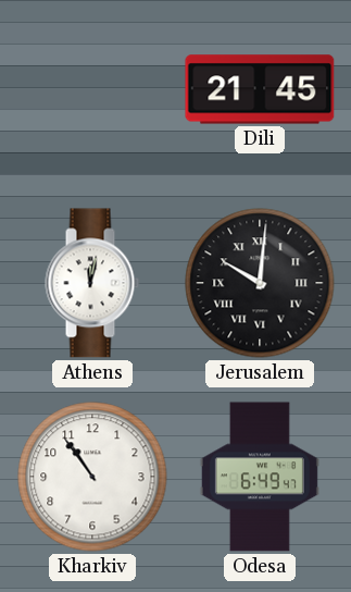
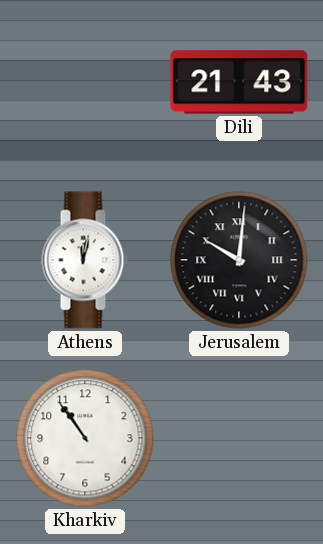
Dili: 21:45 -> 21:43
Odesa: 6:49 -> none
